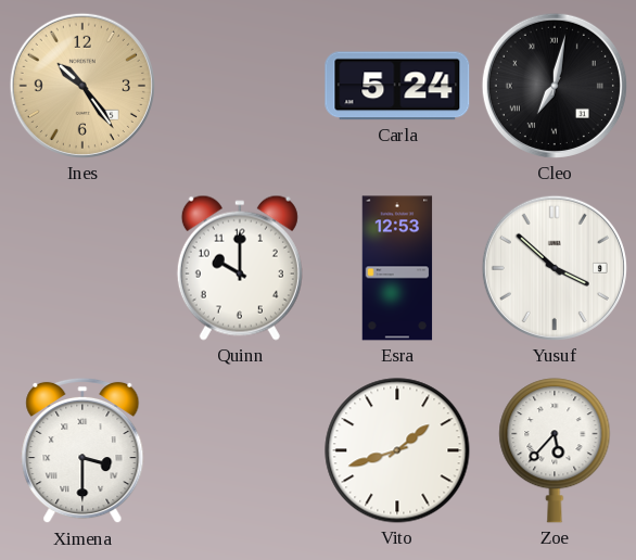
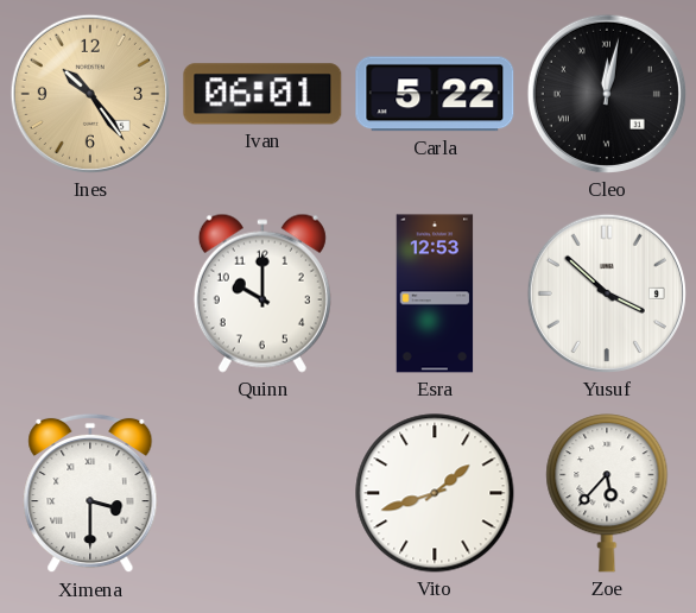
Ivan: none -> 06:01
Carla: 5:24 -> 5:22
Cleo: 7:02 -> 12:02
